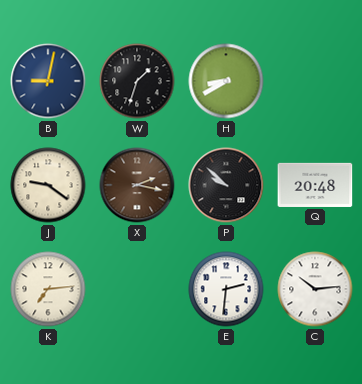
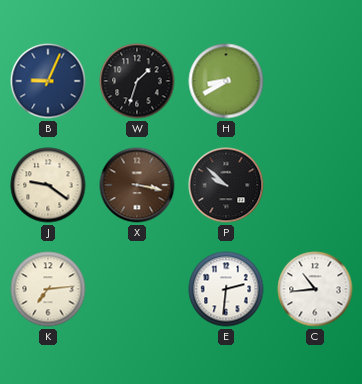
B: 9:02 -> 9:04
X: 2:17 -> 3:17
Q: 20:48 -> none
C: 10:14 -> 10:44
